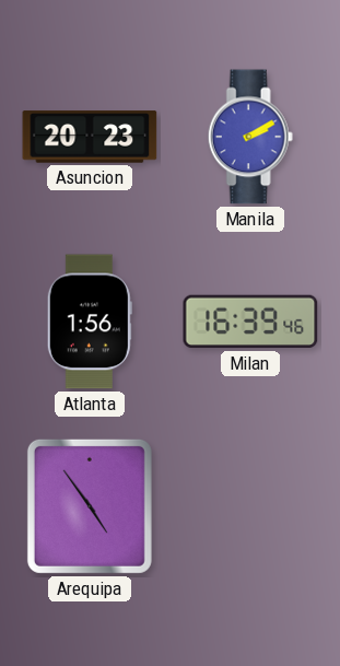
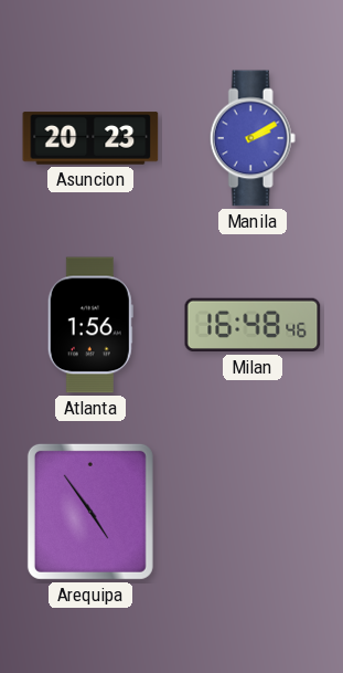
Milan: 16:39 -> 16:48
